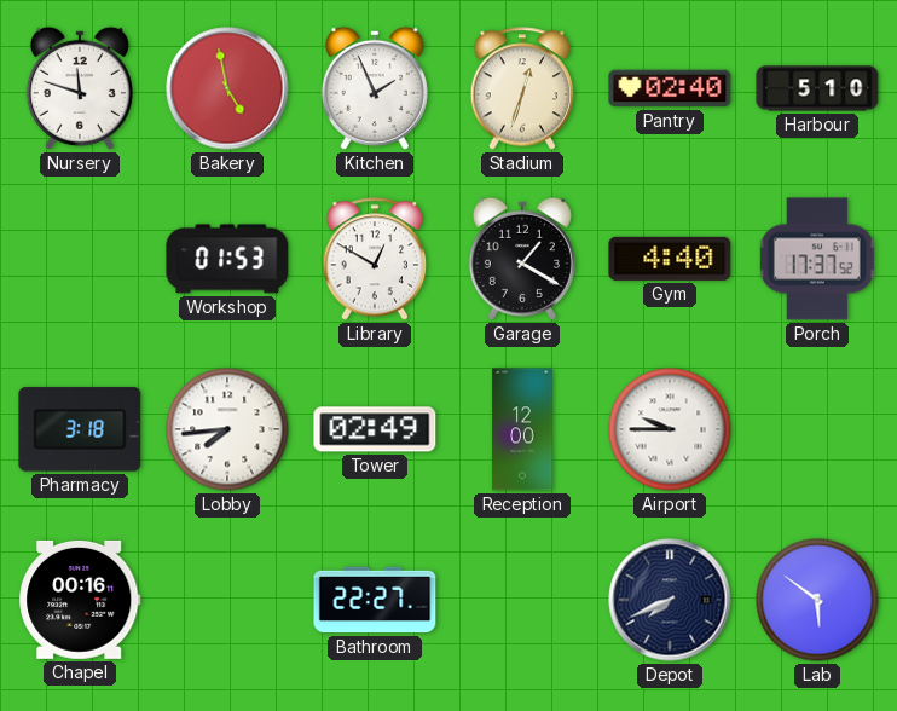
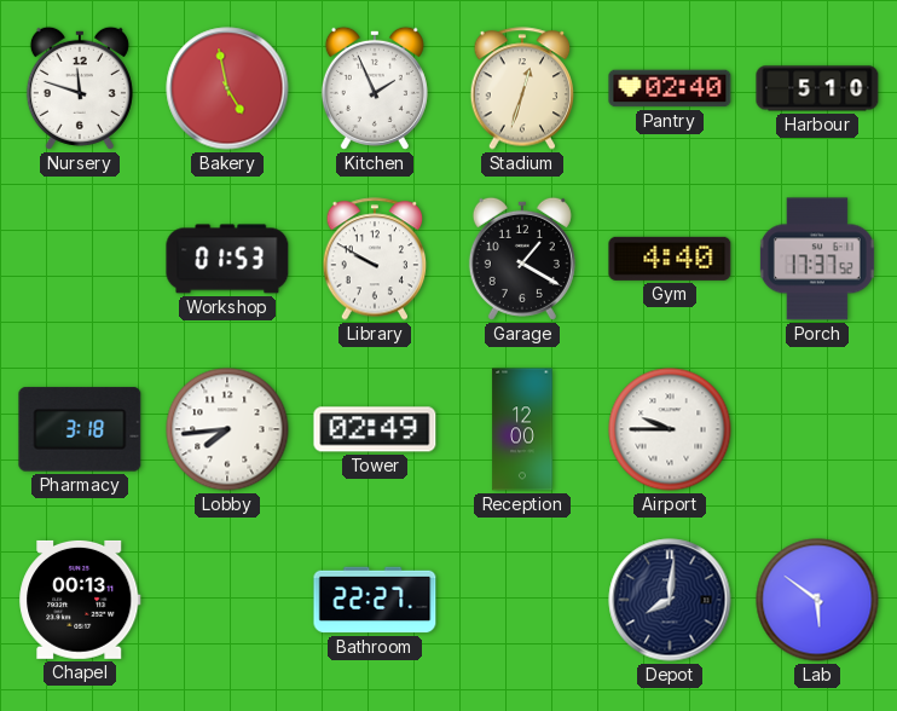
Library: 12:50 -> 9:50
Chapel: 00:16 -> 00:13
Depot: 7:41 -> 8:01
